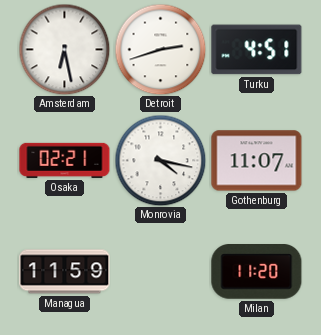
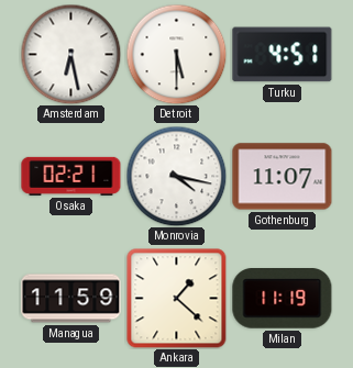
Detroit: 2:42 -> 5:30
Ankara: none -> 1:22
Milan: 11:20 -> 11:19
